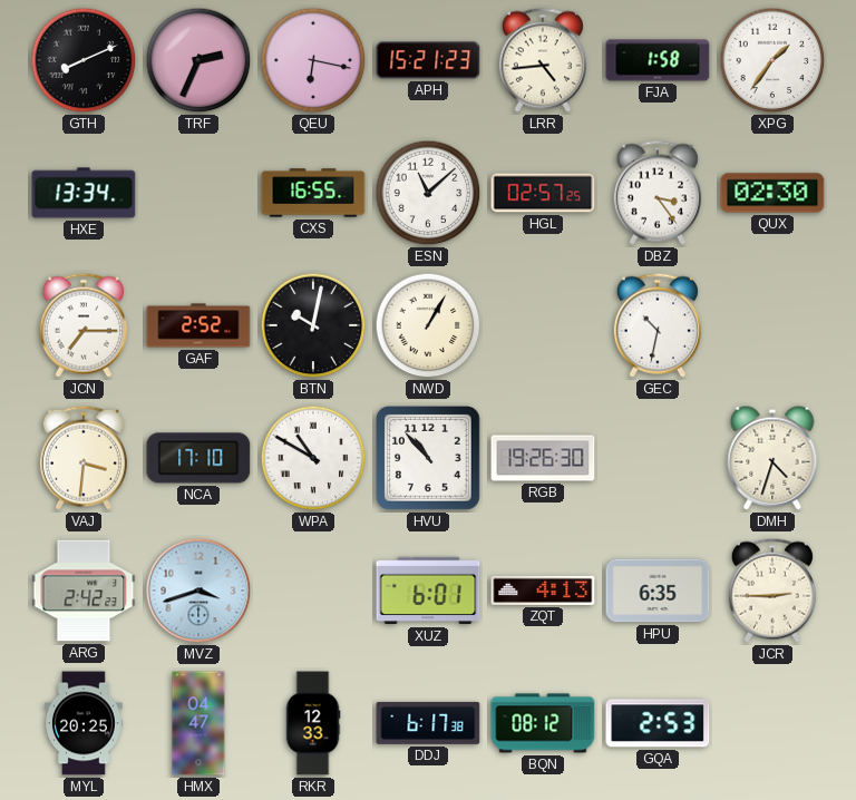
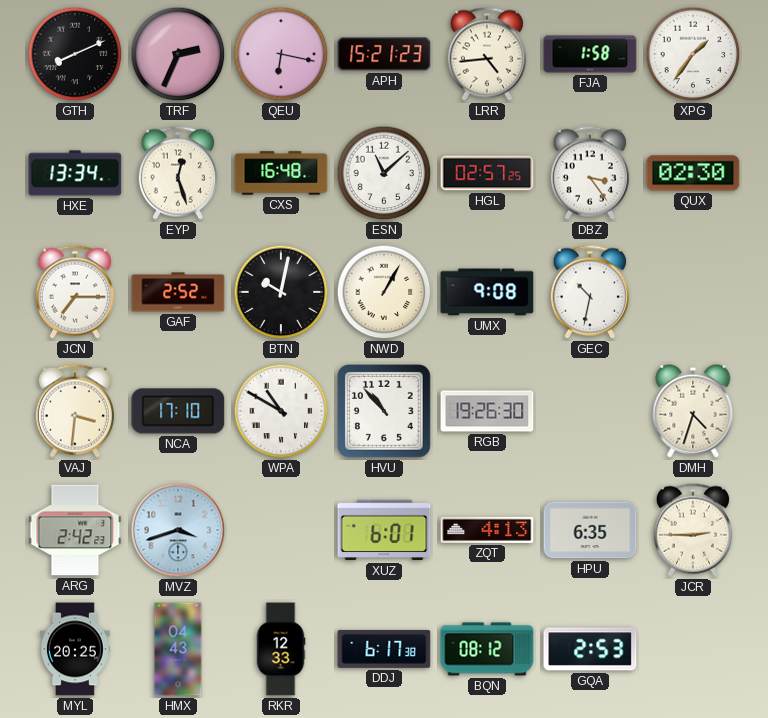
EYP: none -> 12:27
CXS: 16:55 -> 16:48
UMX: none -> 9:08
HMX: 04:47 -> 04:43
